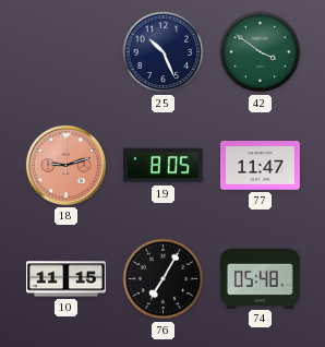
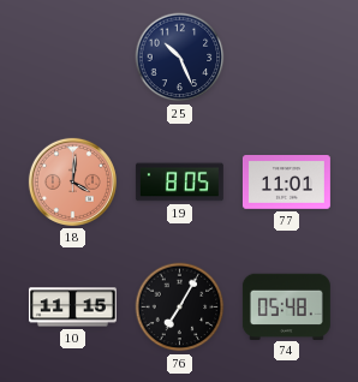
42: 3:51 -> none
18: 9:12 -> 4:01
77: 11:47 -> 11:01
